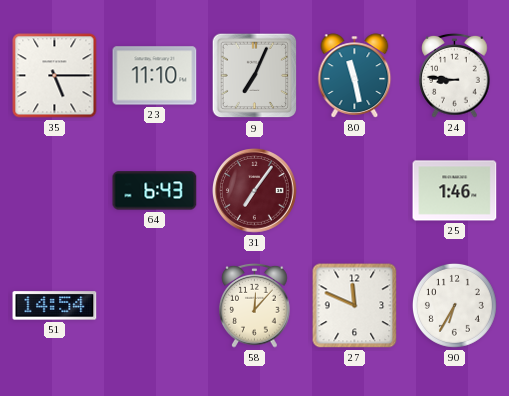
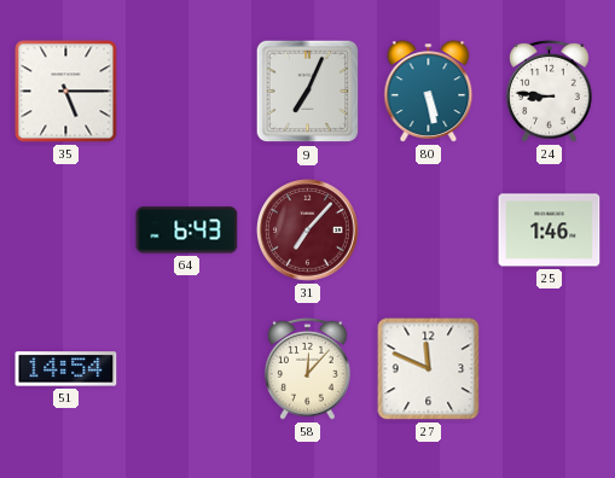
23: 11:10 -> none
80: 11:28 -> 5:28
31: 7:06 -> 7:07
90: 6:35 -> none
